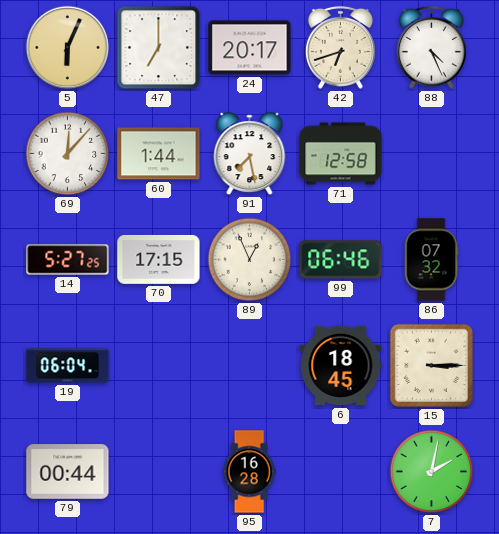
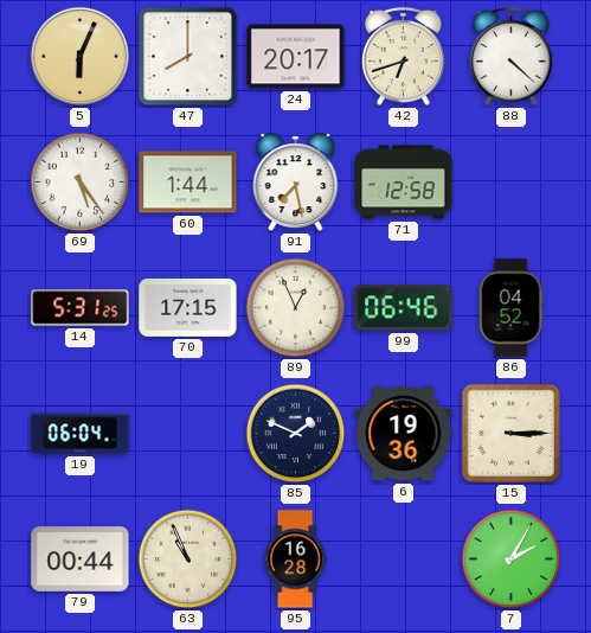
47: 7:00 -> 8:00
88: 4:26 -> 4:22
69: 12:07 -> 5:24
14: 5:27 -> 5:31
86: 07:32 -> 04:52
85: none -> 1:49
6: 18:45 -> 19:36
63: none -> 10:56
7: 2:02 -> 2:05
